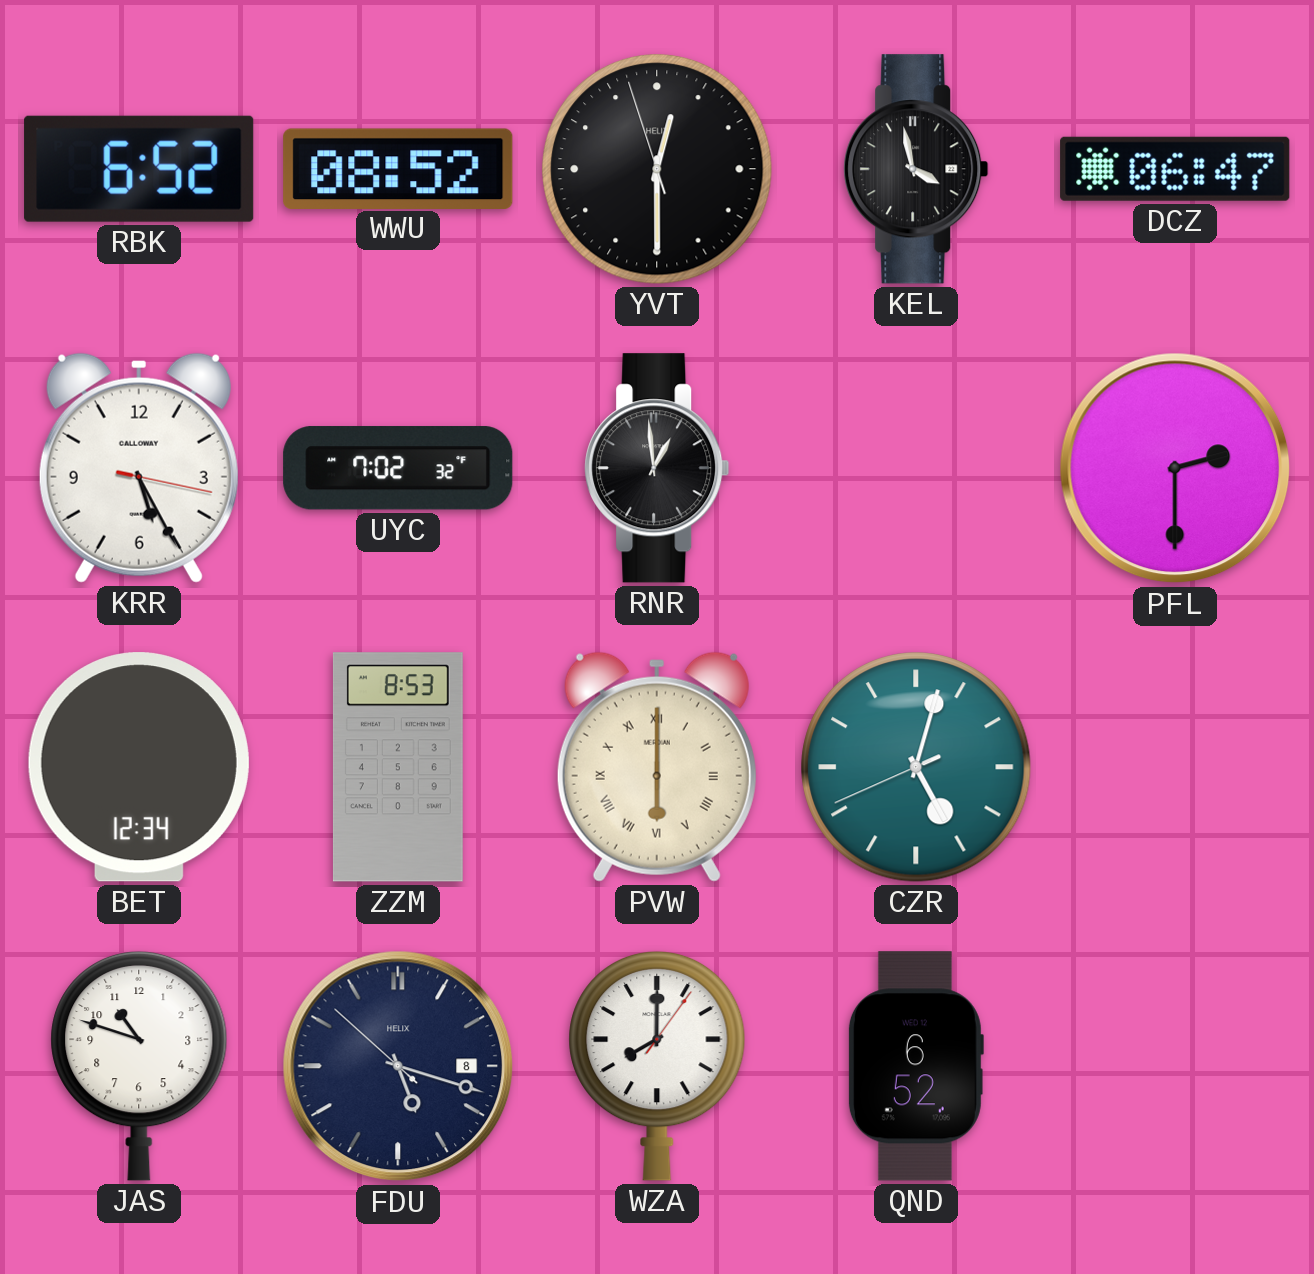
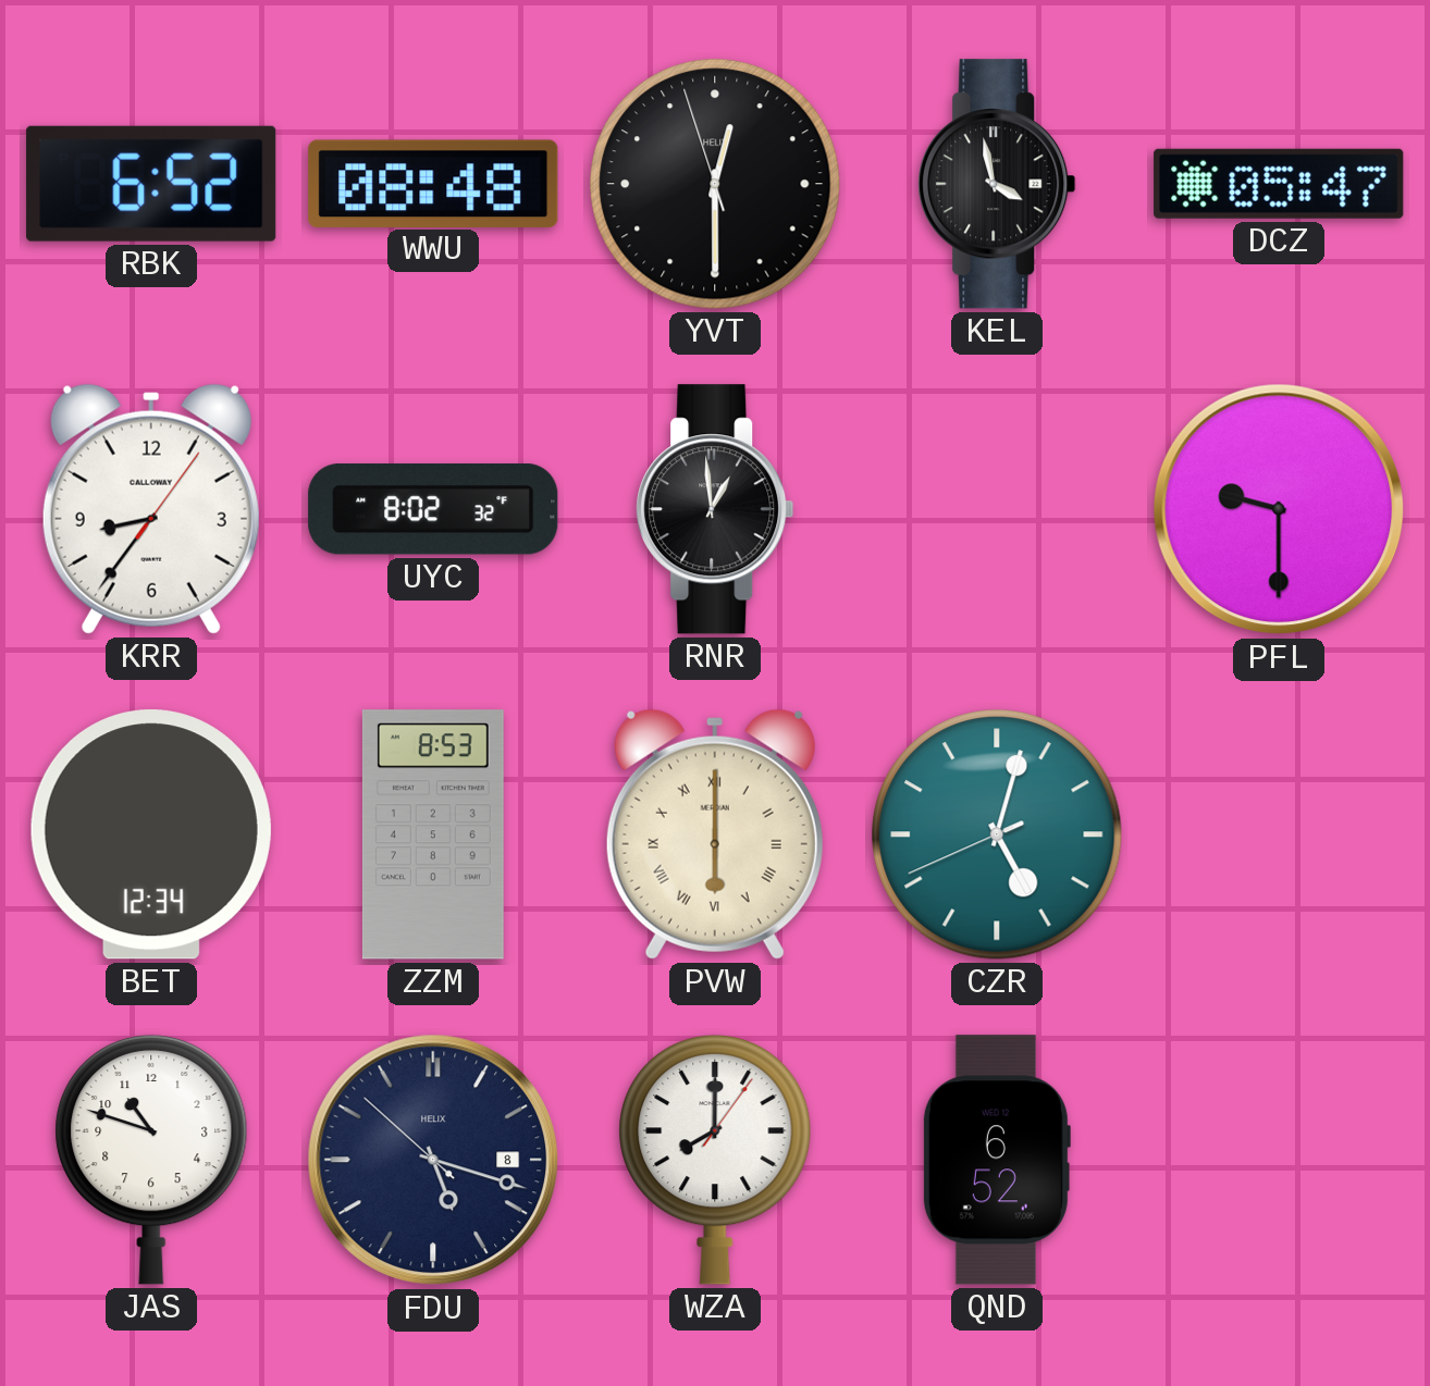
WWU: 08:52 -> 08:48
DCZ: 06:47 -> 05:47
KRR: 5:25 -> 8:36
UYC: 7:02 -> 8:02
PFL: 2:30 -> 9:30
